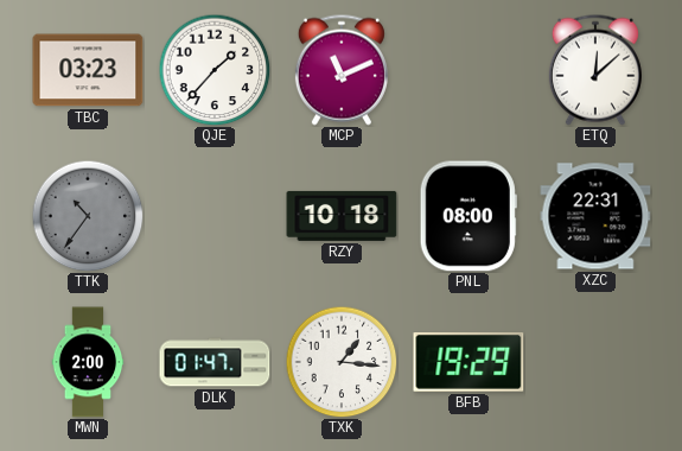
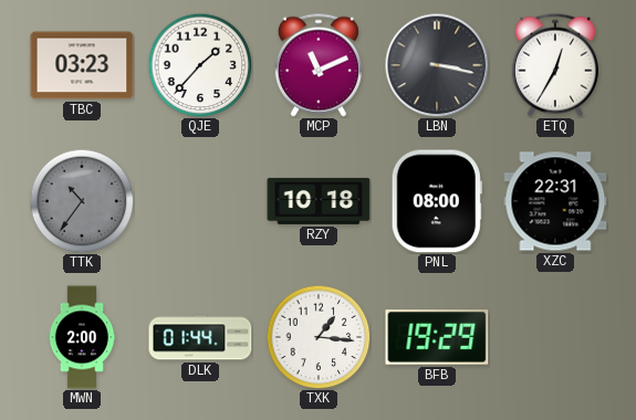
LBN: none -> 3:17
ETQ: 12:08 -> 12:35
DLK: 01:47 -> 01:44
